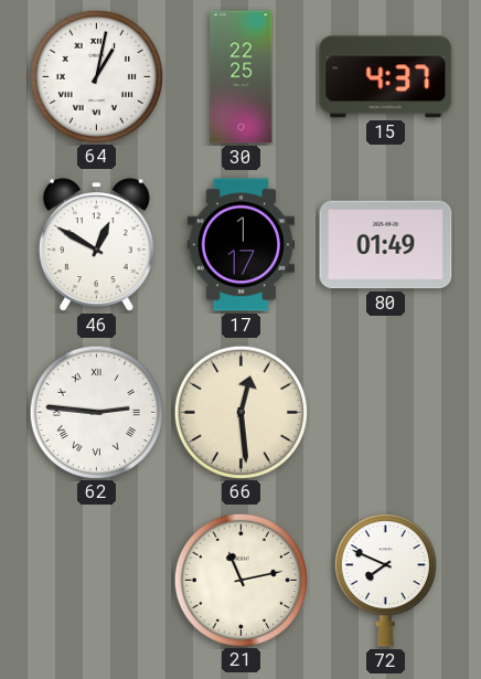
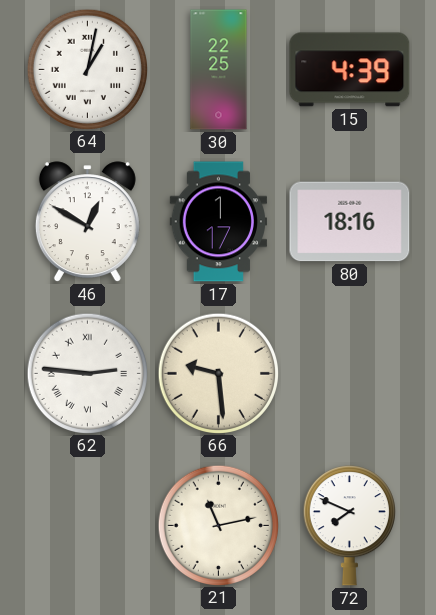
15: 4:37 -> 4:39
80: 01:49 -> 18:16
66: 12:29 -> 9:29
